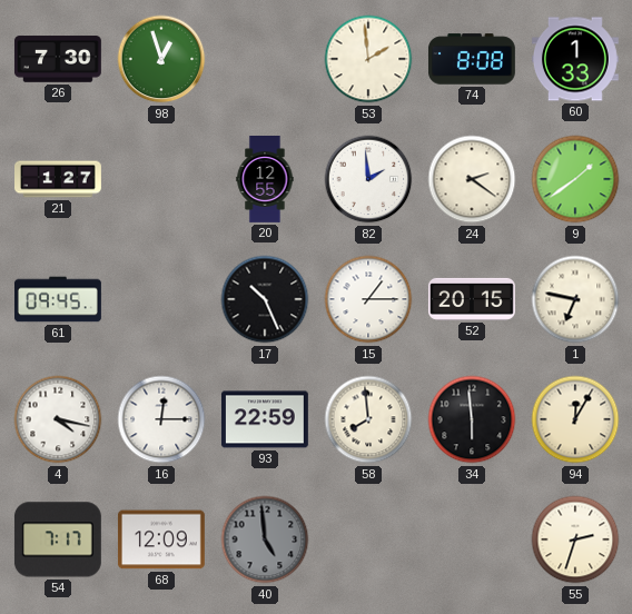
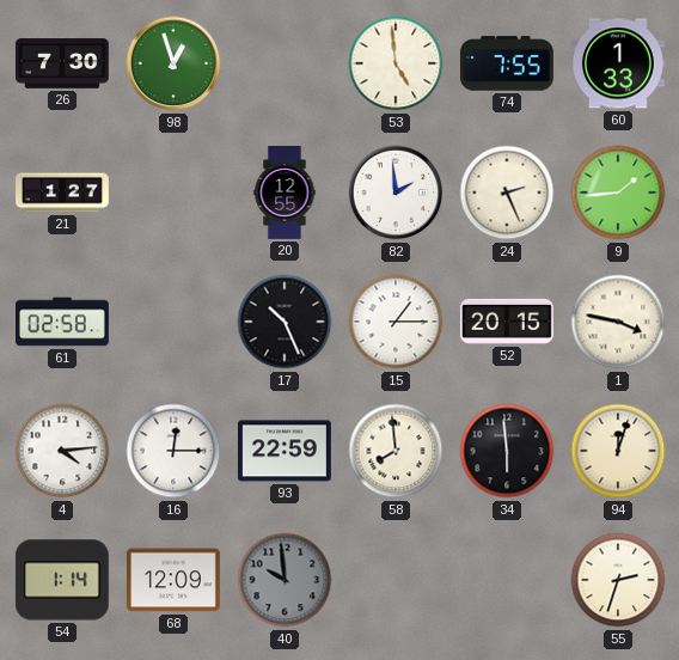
53: 1:59 -> 4:59
74: 8:08 -> 7:55
24: 2:21 -> 2:26
9: 1:39 -> 1:44
61: 09:45 -> 02:58
1: 6:47 -> 3:47
4: 4:17 -> 4:14
94: 12:05 -> 12:03
54: 7:17 -> 1:14
40: 4:59 -> 9:59
